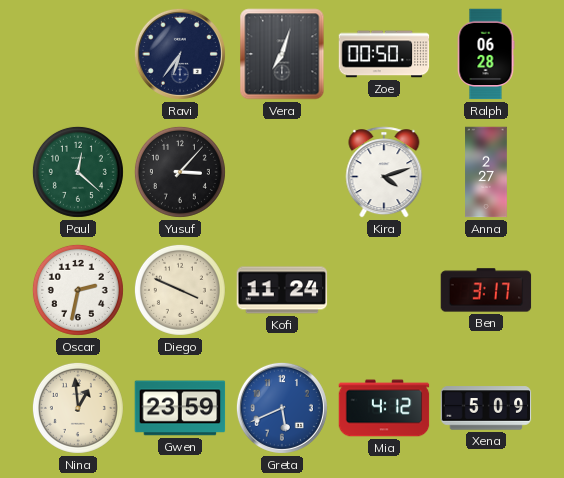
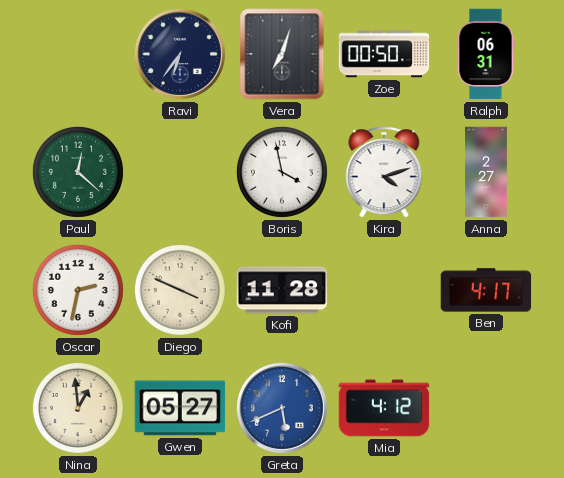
Ralph: 06:28 -> 06:31
Yusuf: 3:07 -> none
Boris: none -> 3:58
Kofi: 11:24 -> 11:28
Ben: 3:17 -> 4:17
Gwen: 23:59 -> 05:27
Xena: 5:09 -> none
